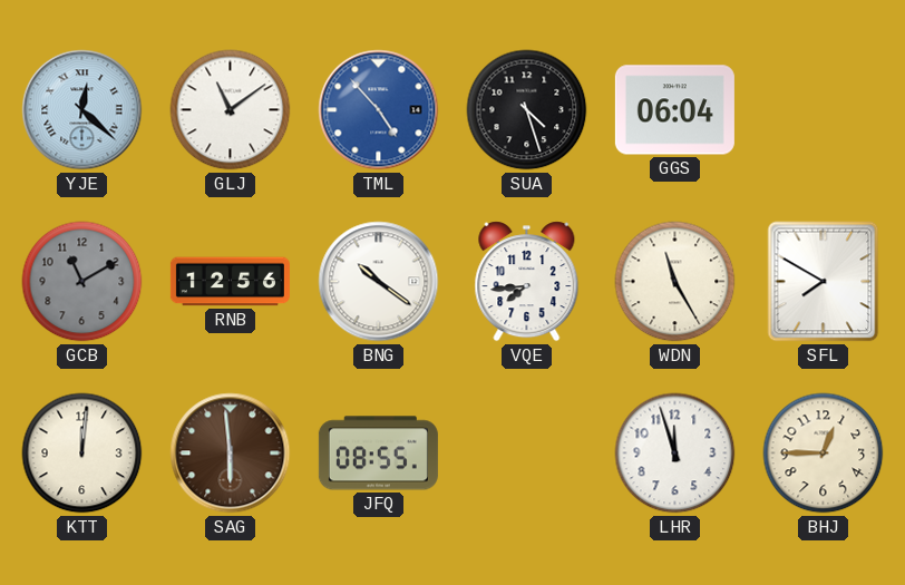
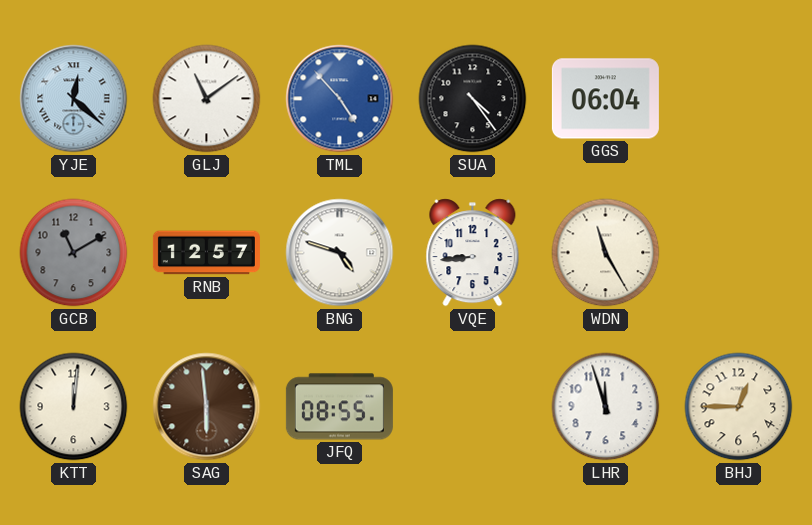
SUA: 4:27 -> 4:24
RNB: 12:56 -> 12:57
BNG: 10:21 -> 4:48
VQE: 7:44 -> 8:44
SFL: 7:50 -> none
